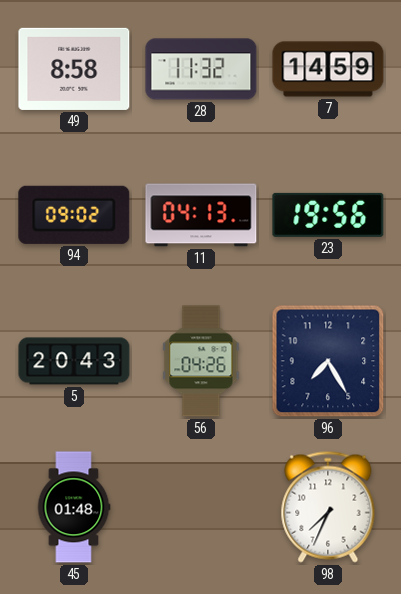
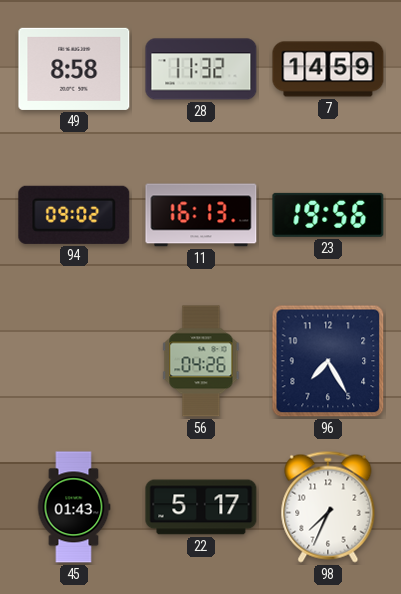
11: 04:13 -> 16:13
5: 20:43 -> none
45: 01:48 -> 01:43
22: none -> 5:17
